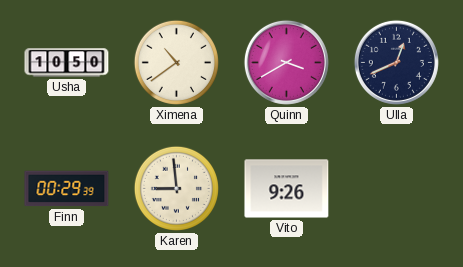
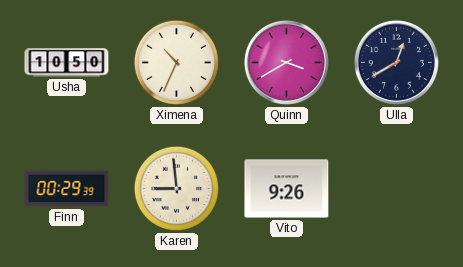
Ximena: 10:39 -> 10:34
Ulla: 12:41 -> 12:40
